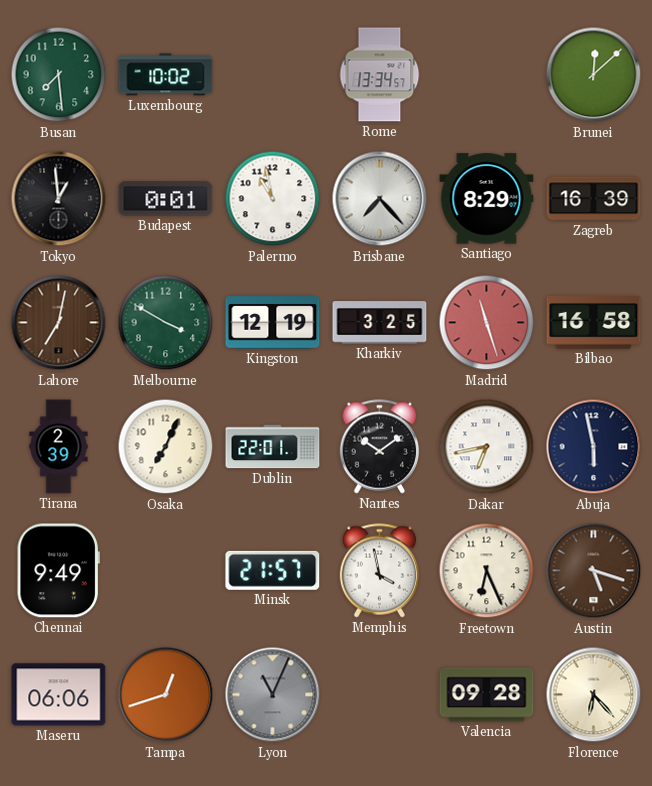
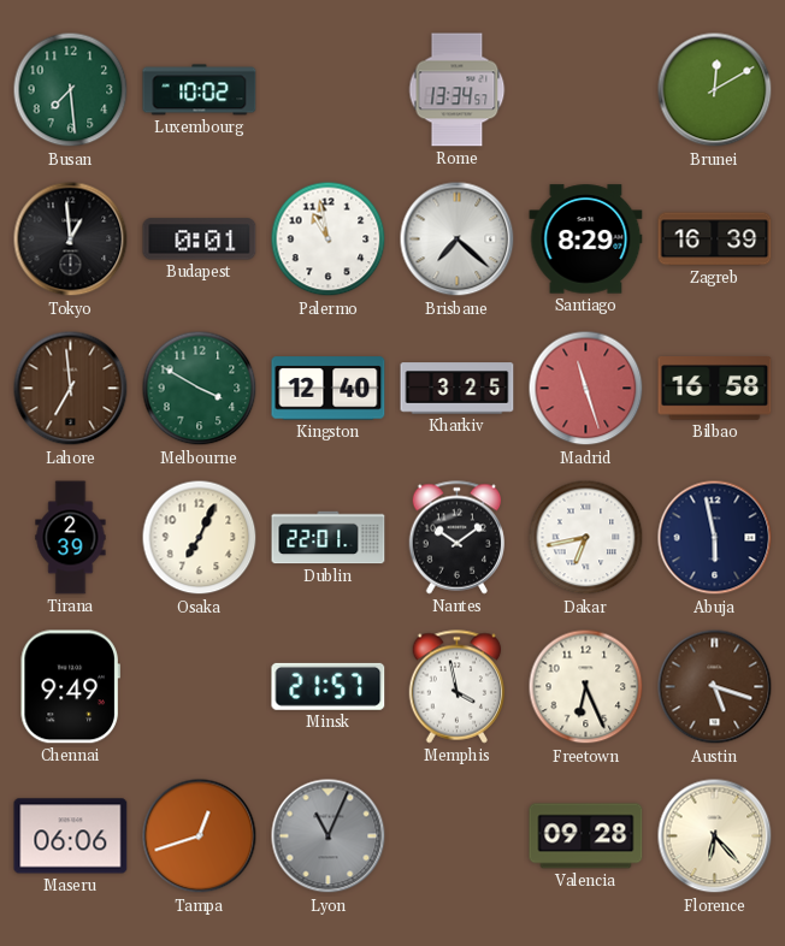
Brunei: 12:08 -> 12:10
Brisbane: 7:23 -> 7:22
Lahore: 7:02 -> 6:59
Kingston: 12:19 -> 12:40
